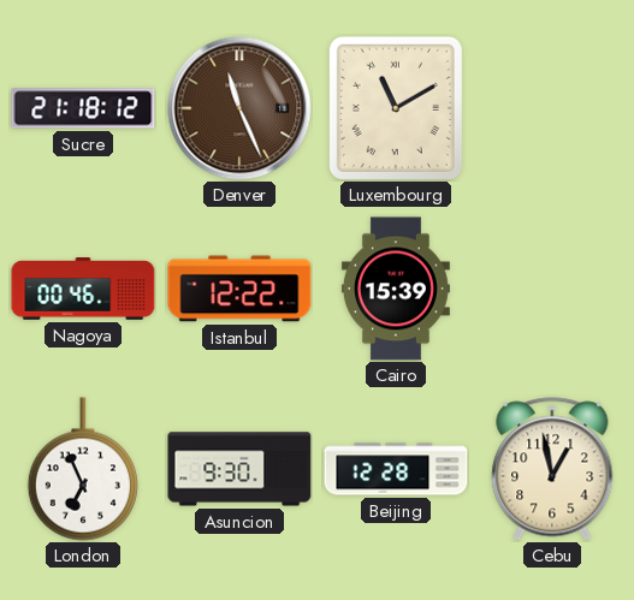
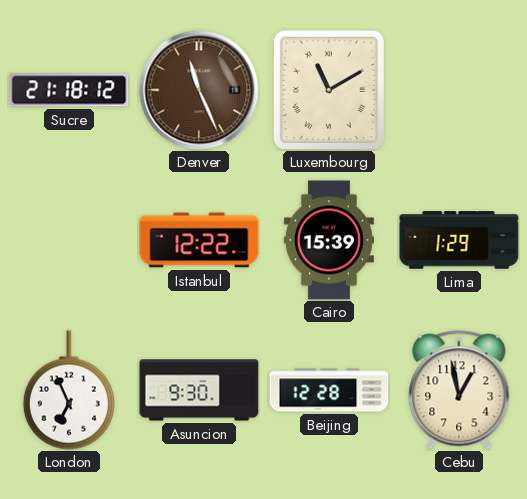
Nagoya: 00:46 -> none
Lima: none -> 1:29
